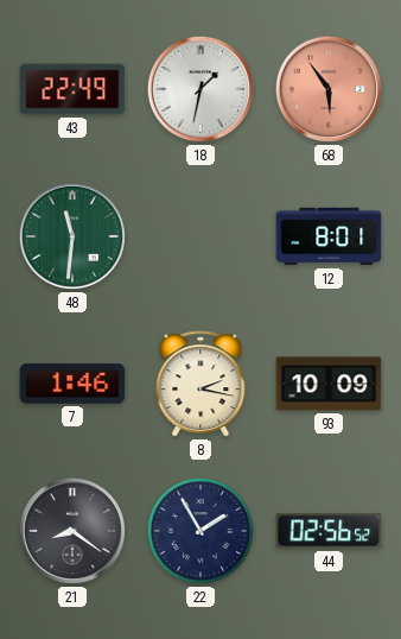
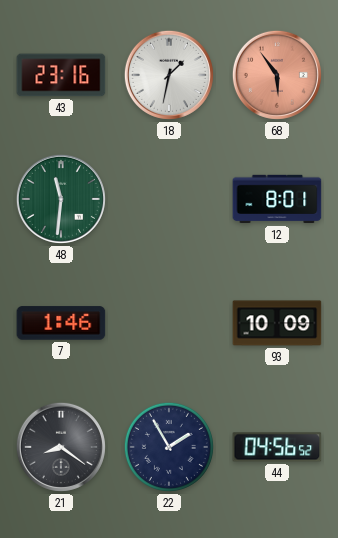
43: 22:49 -> 23:16
8: 2:17 -> none
44: 02:56 -> 04:56
